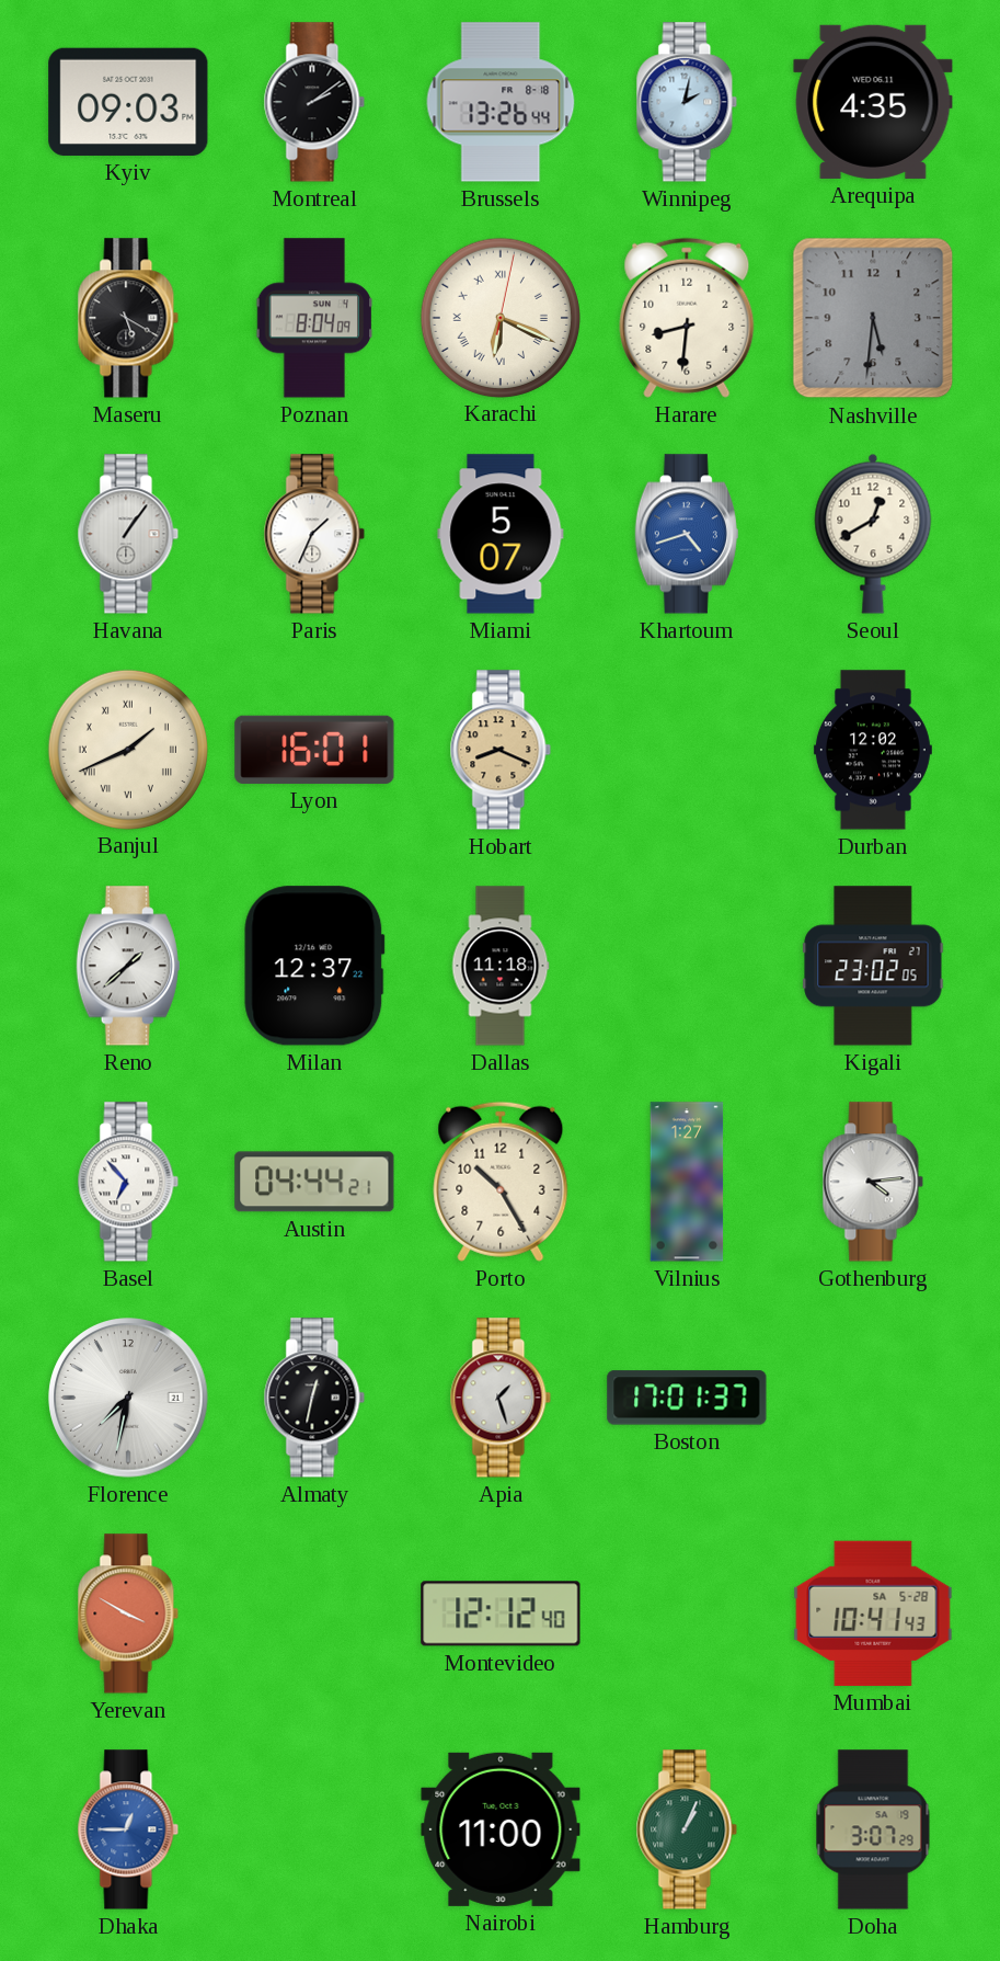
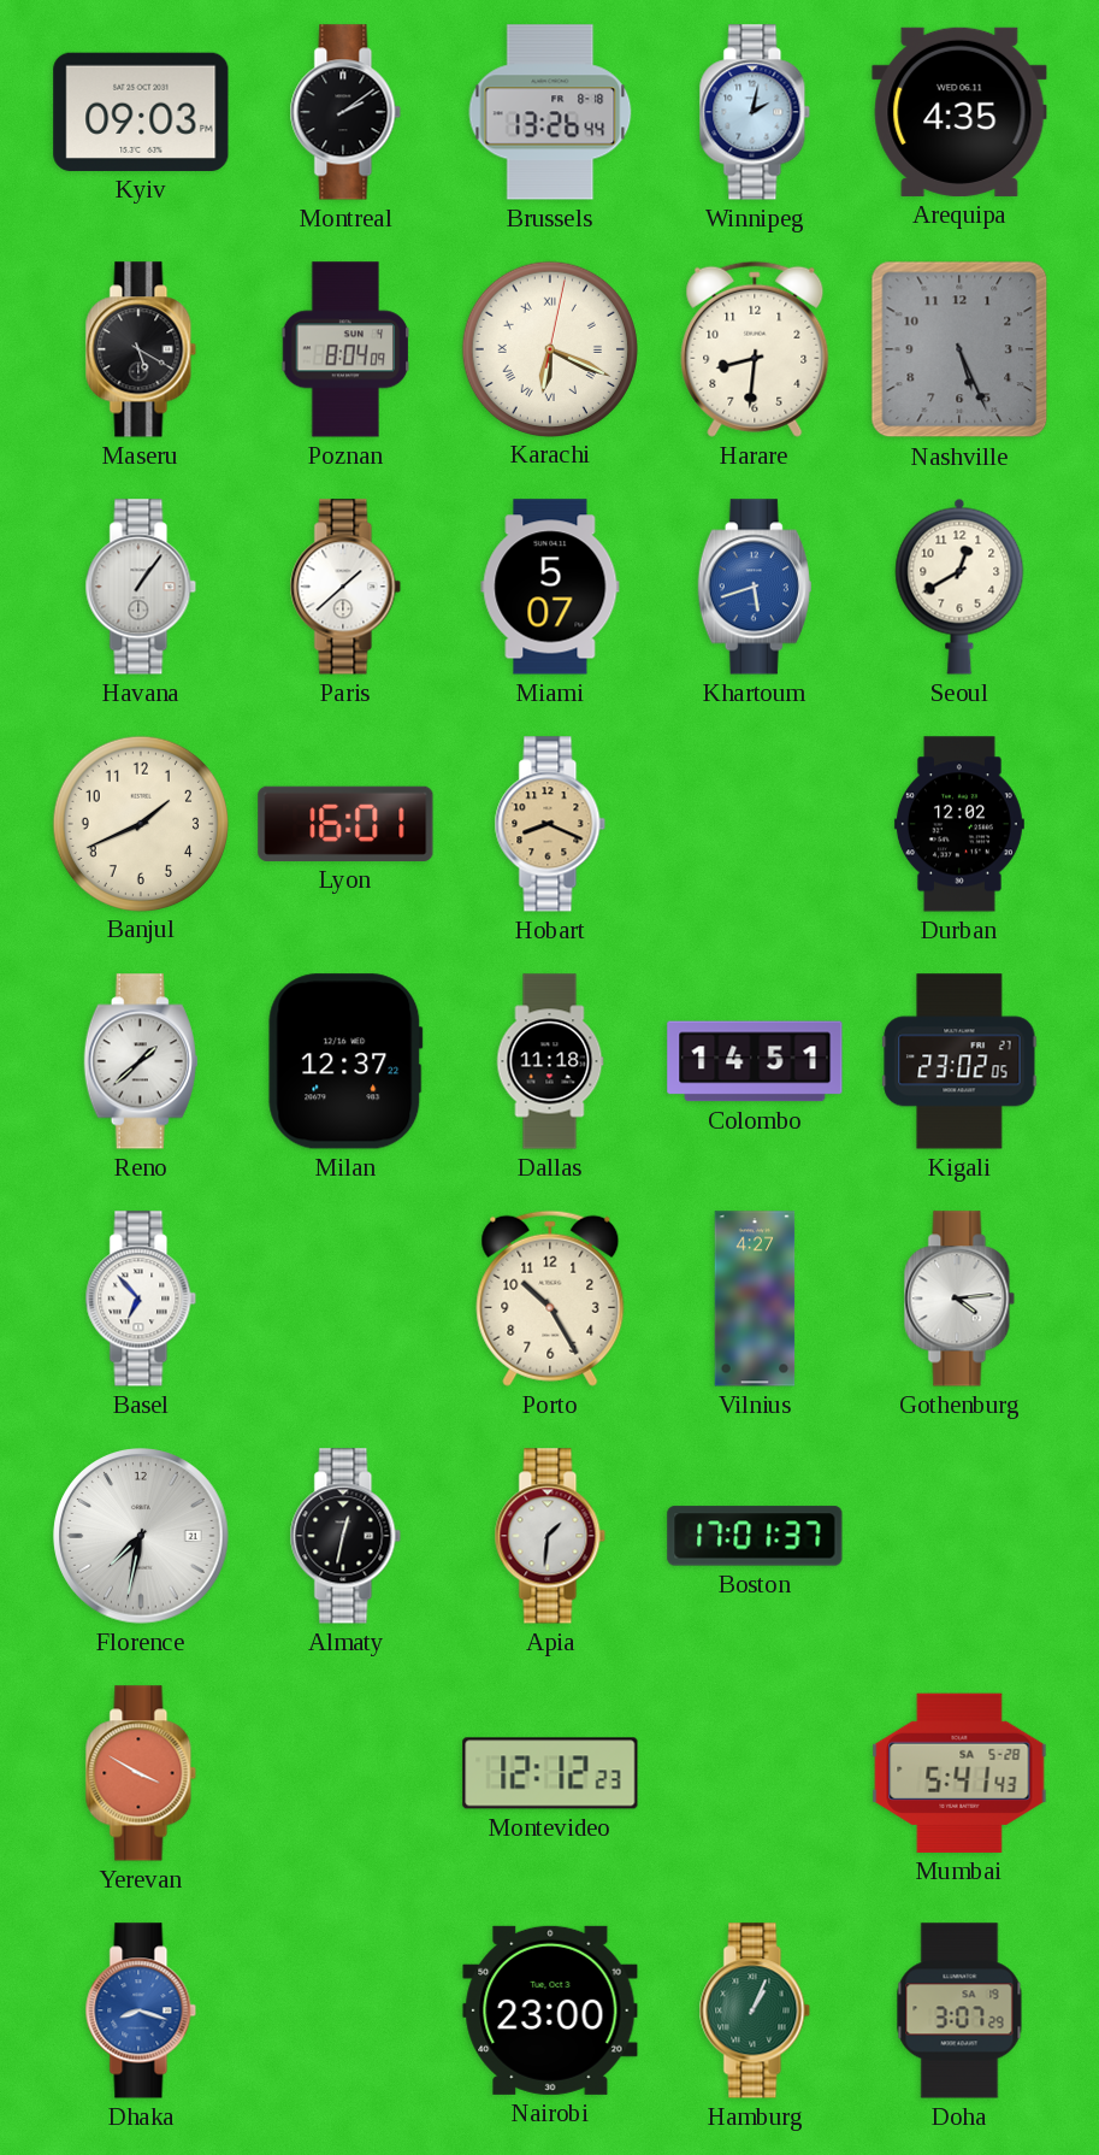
Nashville: 5:31 -> 5:26
Paris: 1:34 -> 1:38
Khartoum: 4:42 -> 5:42
Banjul numerals: Roman -> Arabic
Colombo: none -> 14:51
Austin: 04:44 -> none
Vilnius: 1:27 -> 4:27
Apia: 1:27 -> 1:31
Montevideo: 12:12:40 -> 12:12:23
Mumbai: 10:41 -> 5:41
Dhaka: 12:45 -> 8:18
Nairobi: 11:00 -> 23:00
